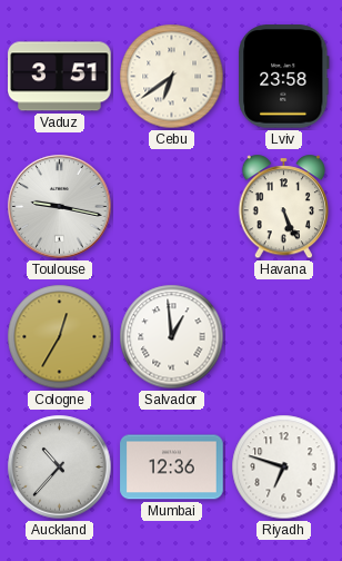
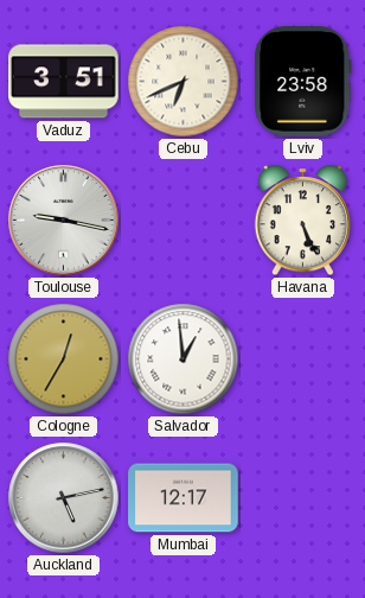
Cebu: 6:39 -> 6:41
Auckland: 10:37 -> 5:13
Mumbai: 12:36 -> 12:17
Riyadh: 6:48 -> none
